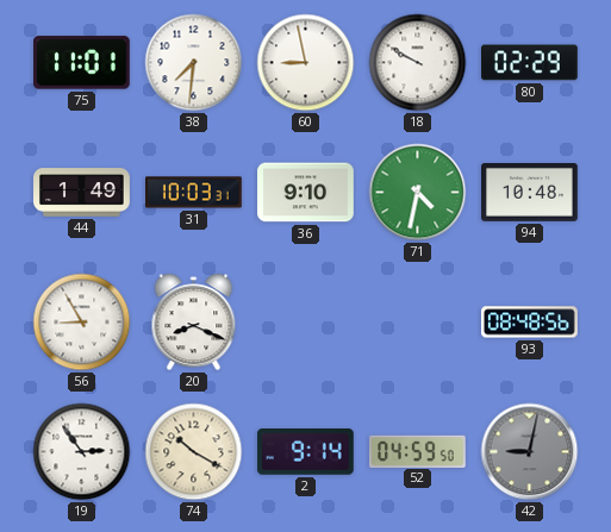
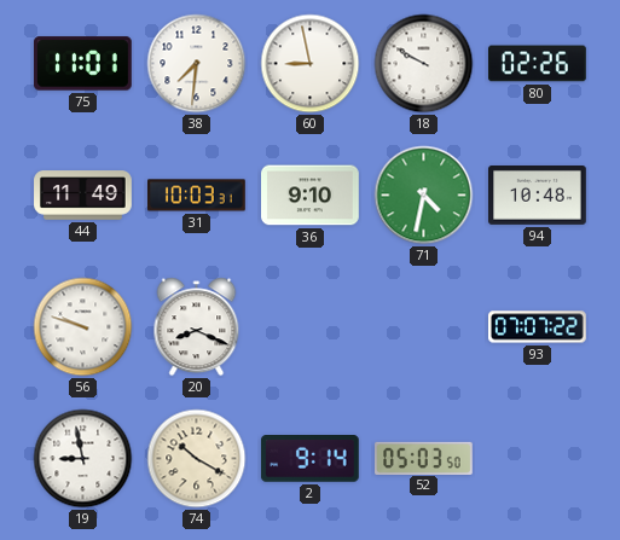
80: 02:29 -> 02:26
44: 1:49 -> 11:49
56: 8:55 -> 9:48
93: 08:48 -> 07:07
19: 2:54 -> 8:58
52: 04:59 -> 05:03
42: 9:02 -> none
